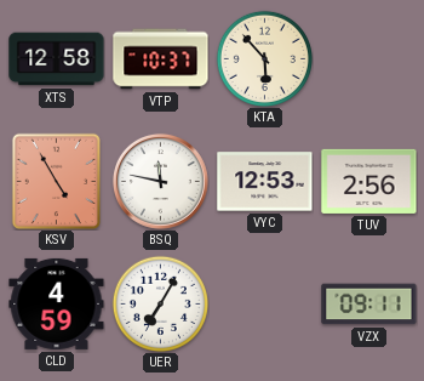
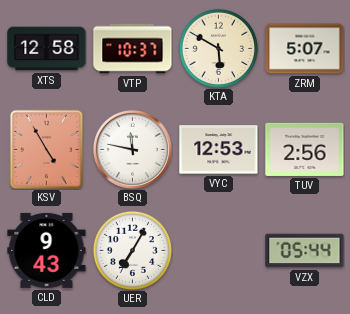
KTA: 5:53 -> 5:50
ZRM: none -> 5:07
CLD: 4:59 -> 9:43
VZX: 09:11 -> 05:44
